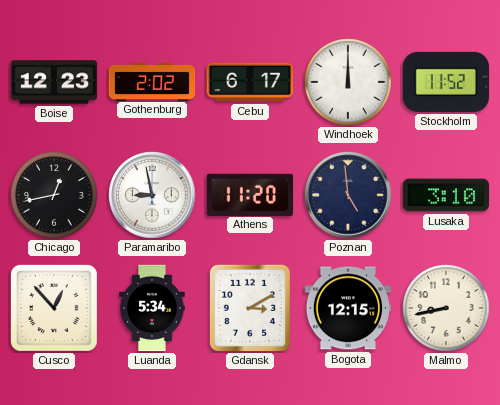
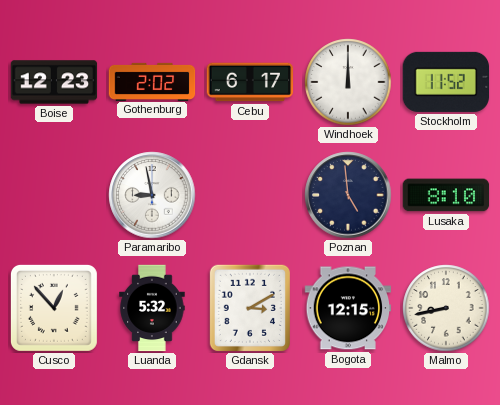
Chicago: 12:43 -> none
Athens: 11:20 -> none
Lusaka: 3:10 -> 8:10
Luanda: 5:34 -> 5:32
